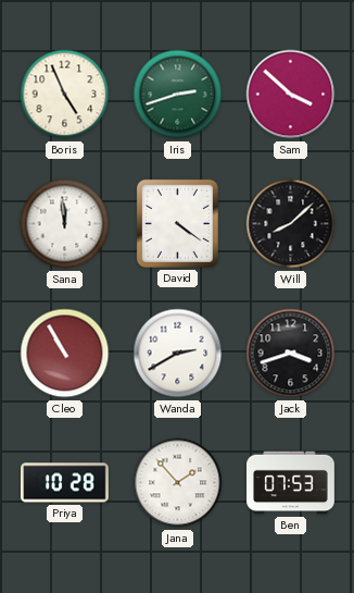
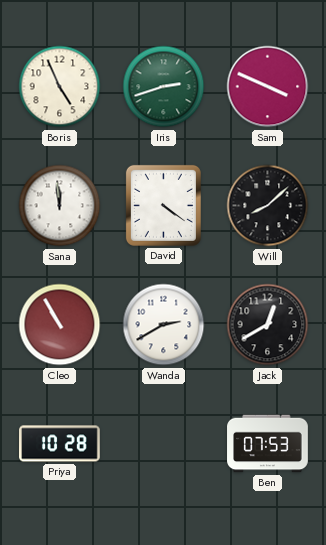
Sam: 3:52 -> 3:49
Jack: 3:42 -> 12:40
Jana: 1:53 -> none
